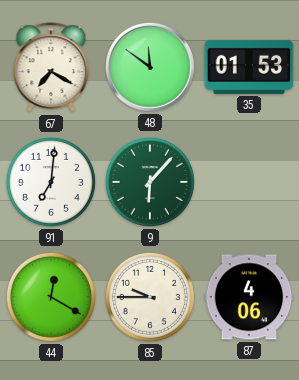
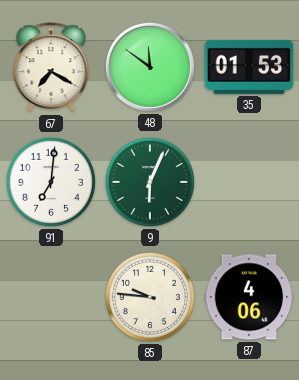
9: 6:07 -> 6:04
44: 12:20 -> none
85: 9:45 -> 9:46
